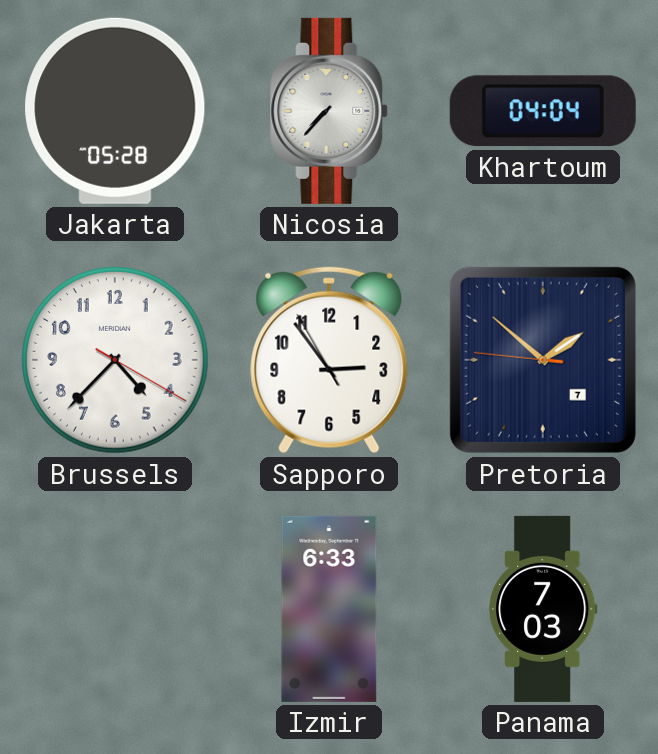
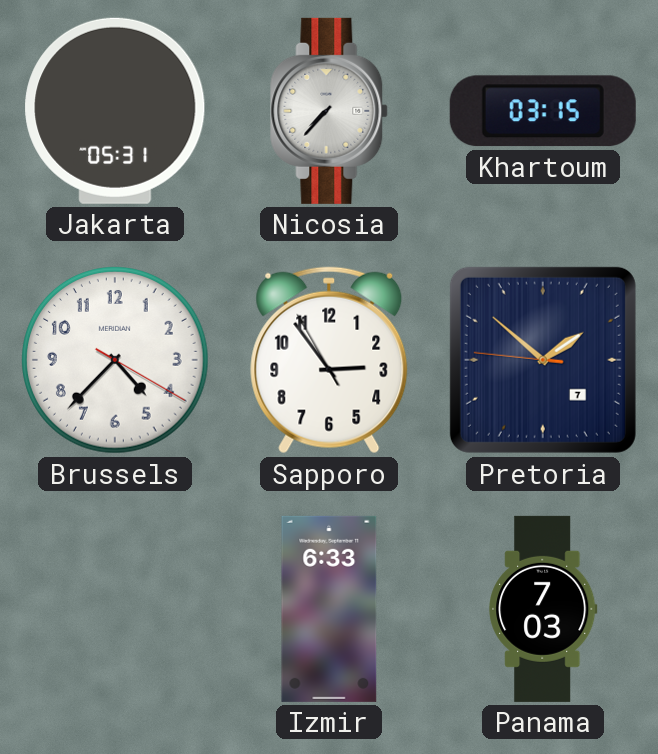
Jakarta: 05:28 -> 05:31
Khartoum: 04:04 -> 03:15
